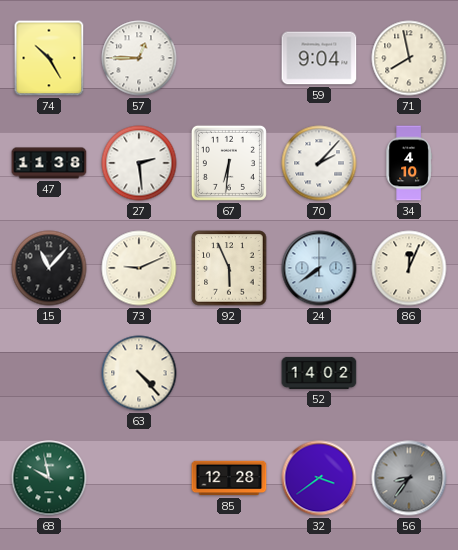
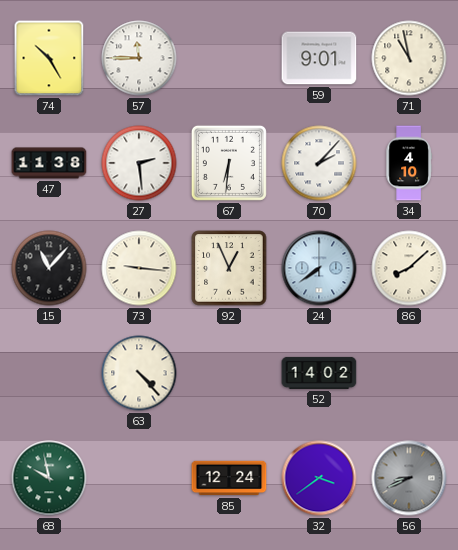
57: 12:45 -> 11:45
59: 9:04 -> 9:01
71: 7:58 -> 10:58
73: 9:11 -> 9:16
92: 5:56 -> 12:56
86: 12:04 -> 8:08
85: 12:28 -> 12:24
56: 8:36 -> 8:41
